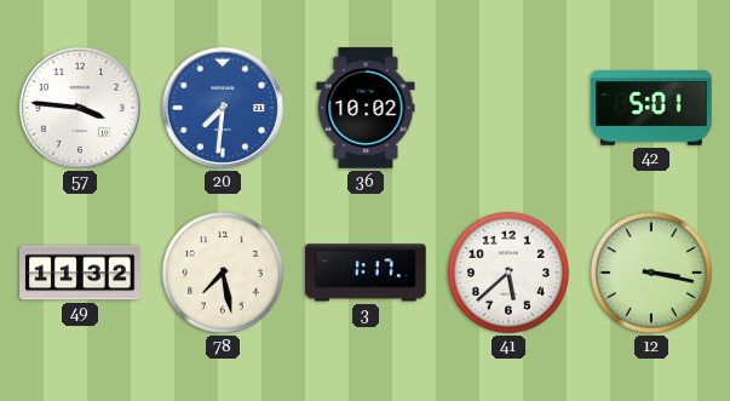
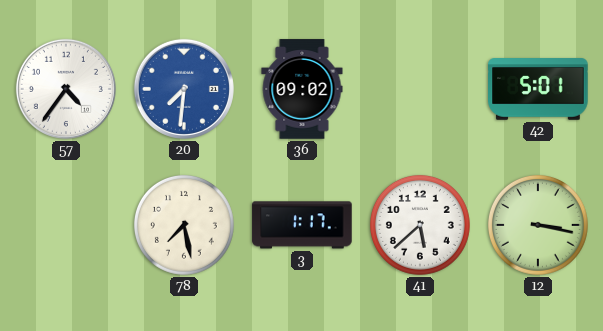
57: 3:46 -> 4:36
36: 10:02 -> 09:02
49: 11:32 -> none
